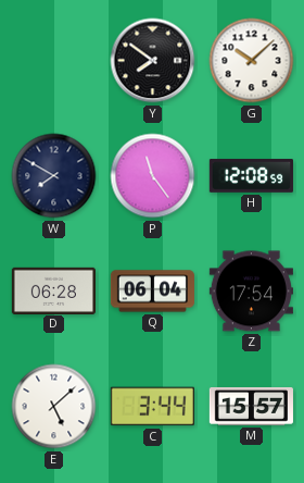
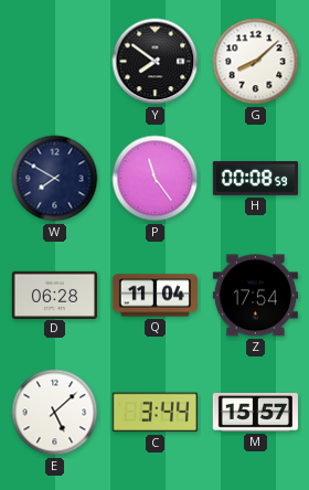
G: 10:08 -> 8:08
H: 12:08 -> 00:08
Q: 06:04 -> 11:04
